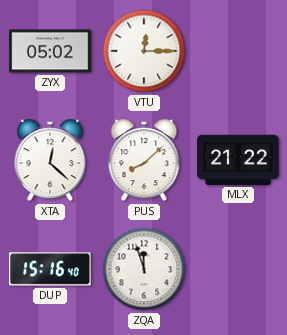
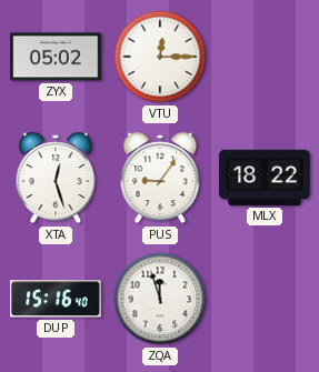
XTA: 12:22 -> 12:27
PUS: 8:08 -> 9:06
MLX: 21:22 -> 18:22
